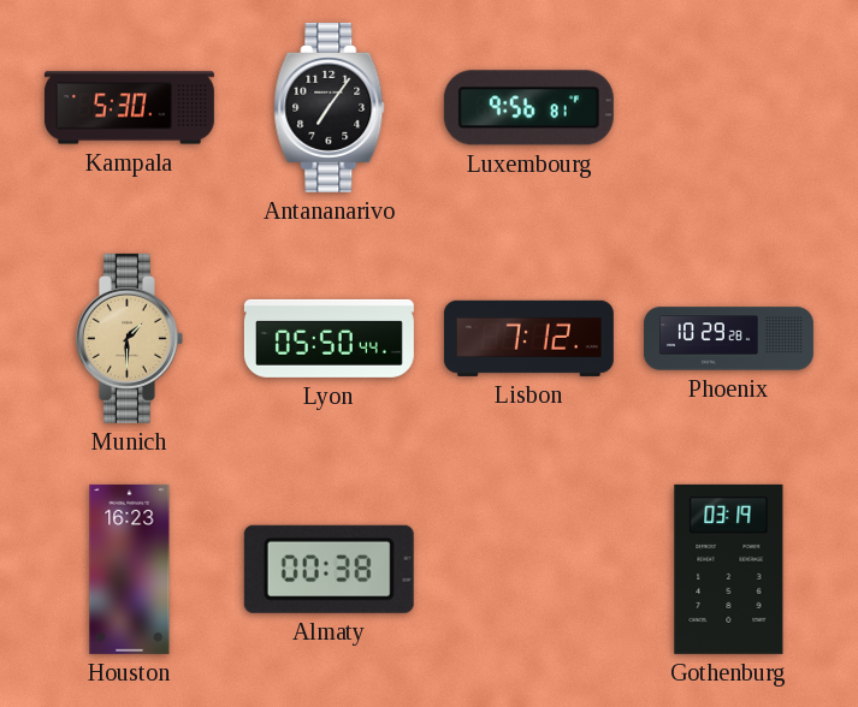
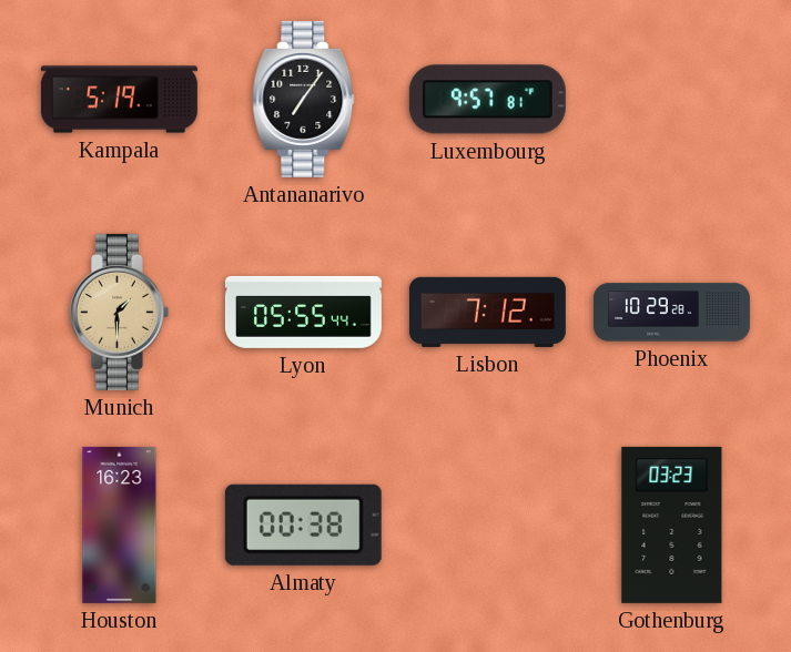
Kampala: 5:30 -> 5:19
Luxembourg: 9:56 -> 9:57
Lyon: 05:50 -> 05:55
Gothenburg: 03:19 -> 03:23
